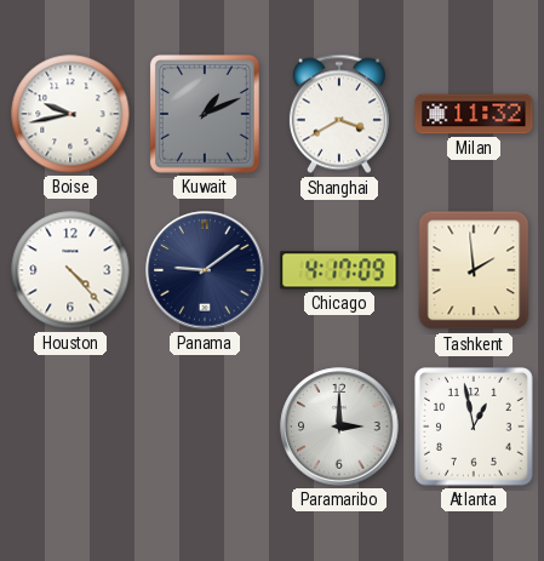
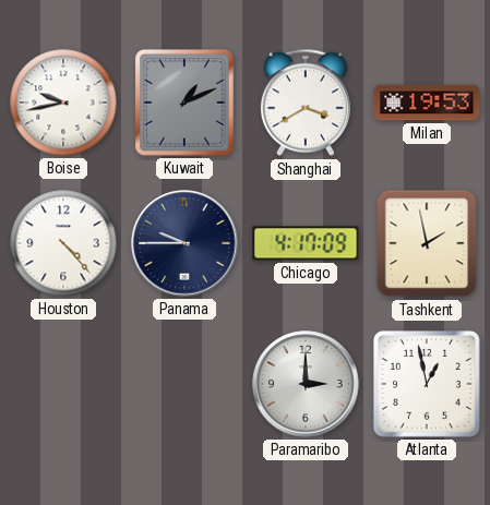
Milan: 11:32 -> 19:53
Panama: 9:09 -> 9:45
Tashkent: 1:59 -> 1:58
